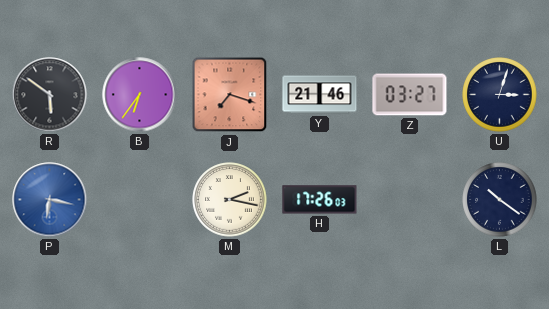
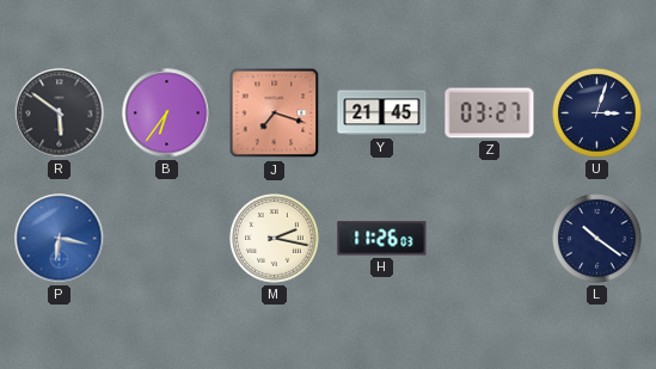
Y: 21:46 -> 21:45
H: 17:26 -> 11:26
